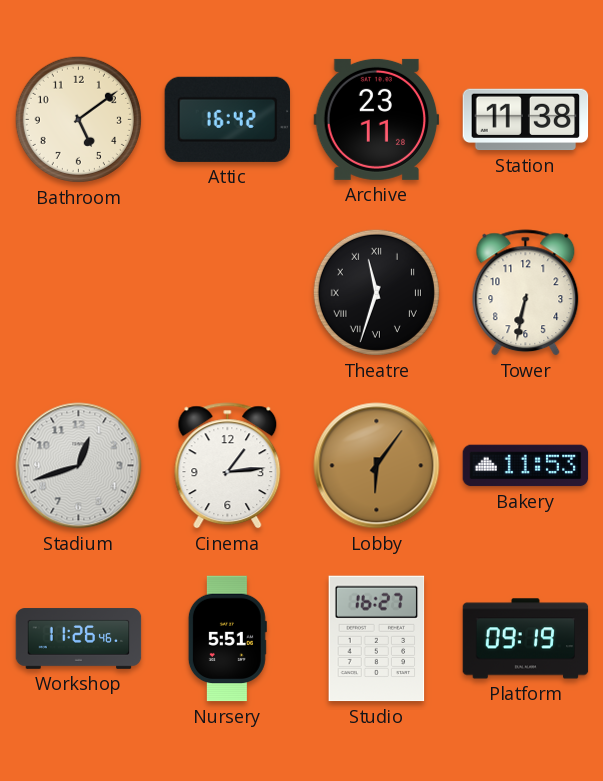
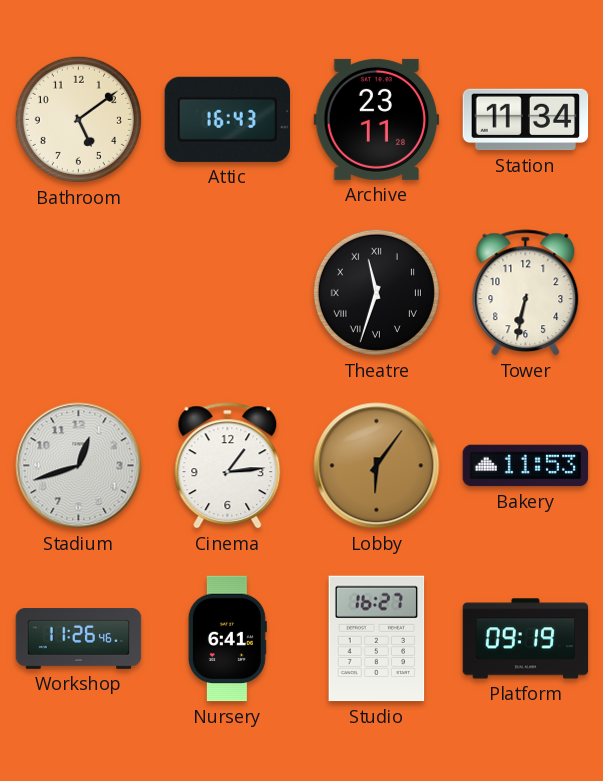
Attic: 16:42 -> 16:43
Station: 11:38 -> 11:34
Nursery: 5:51 -> 6:41
